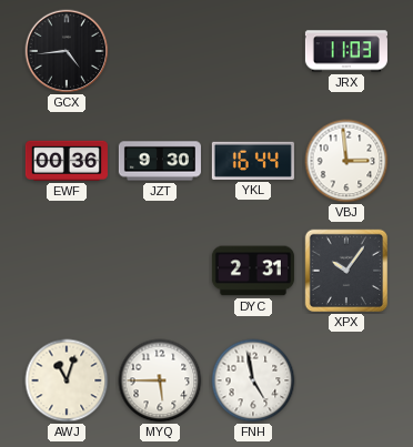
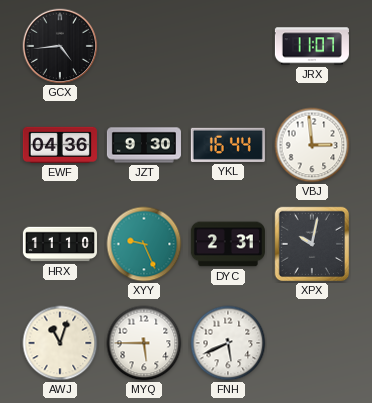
JRX: 11:03 -> 11:07
EWF: 00:36 -> 04:36
HRX: none -> 11:10
XYY: none -> 9:26
XPX: 10:06 -> 10:02
FNH: 4:58 -> 5:41
